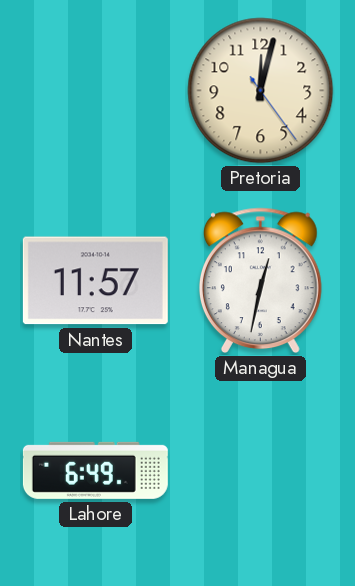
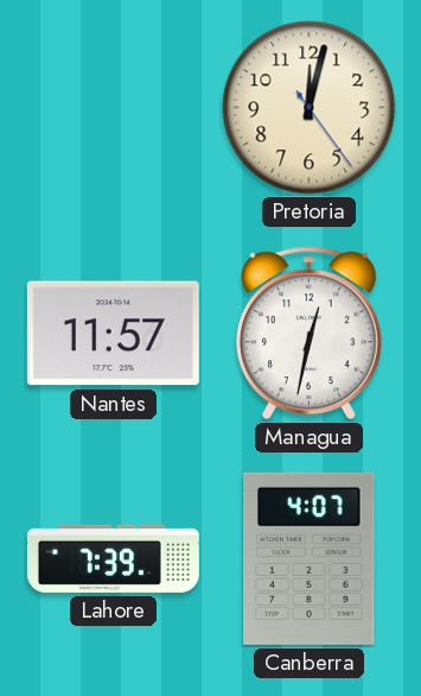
Lahore: 6:49 -> 7:39
Canberra: none -> 4:07
